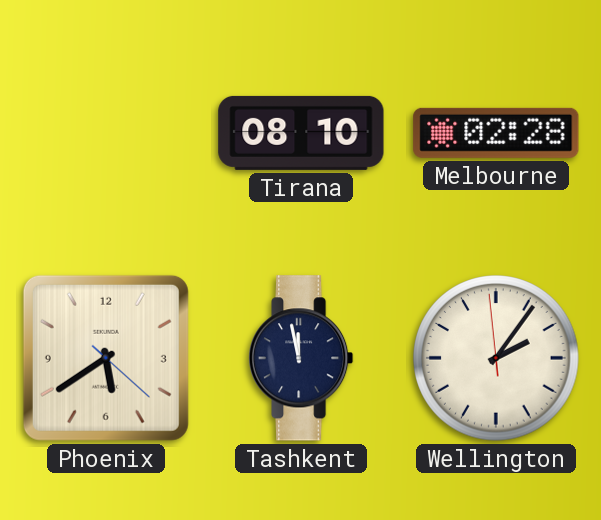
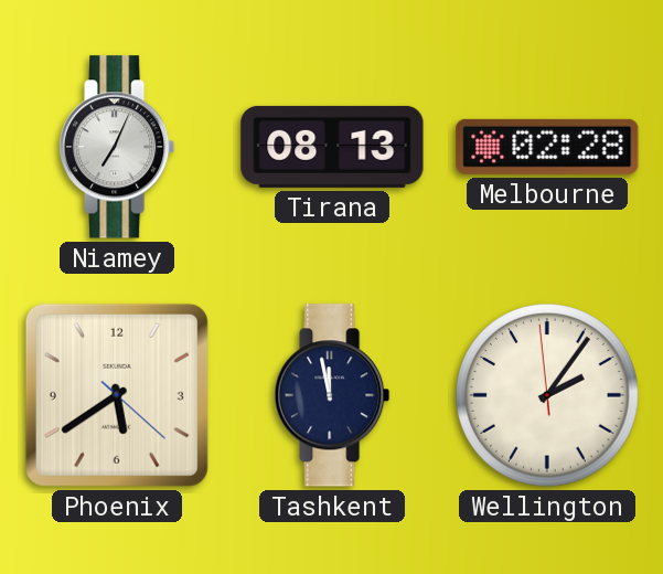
Niamey: none -> 7:04
Tirana: 08:10 -> 08:13
